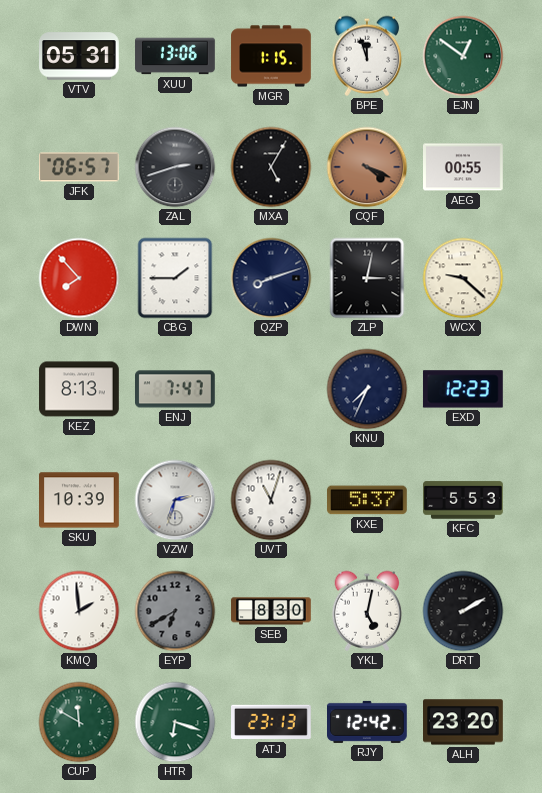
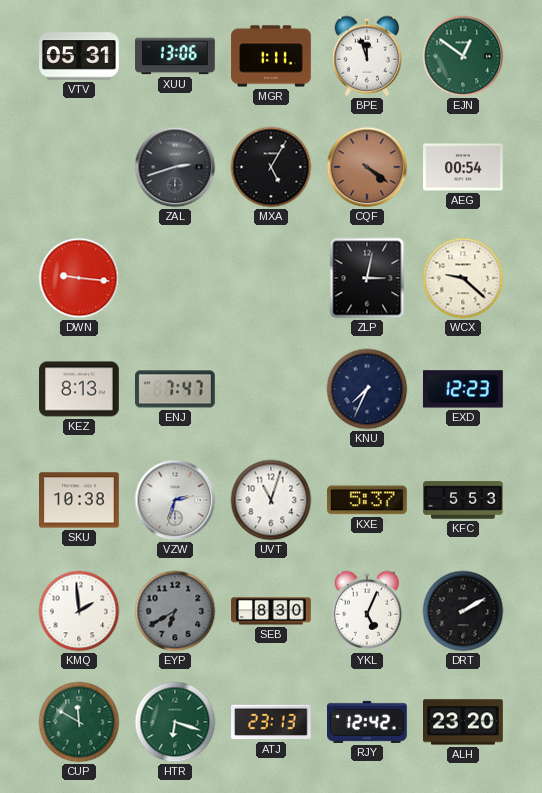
MGR: 1:15 -> 1:11
JFK: 06:57 -> none
CQF: 4:19 -> 4:21
AEG: 00:55 -> 00:54
DWN: 7:53 -> 9:16
CBG: 1:45 -> none
QZP: 8:12 -> none
SKU: 10:39 -> 10:38
YKL: 5:02 -> 5:04
